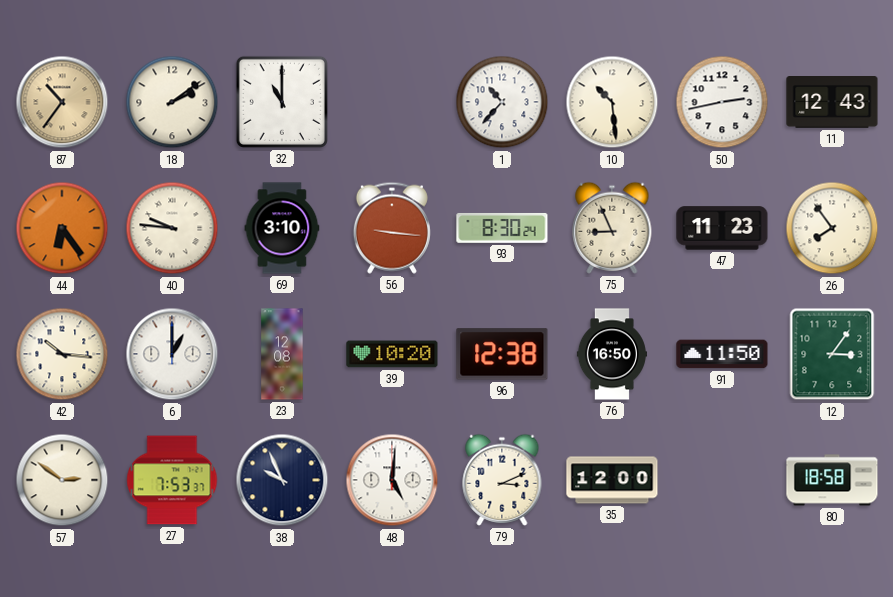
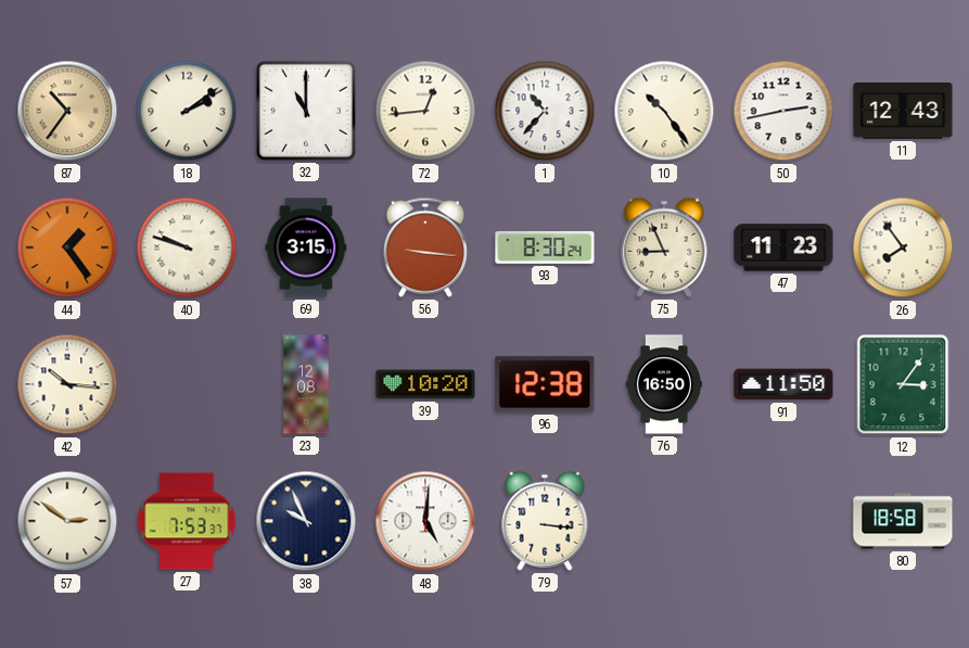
72: none -> 12:44
10: 10:29 -> 10:24
44: 6:24 -> 1:24
40: 9:46 -> 9:48
69: 3:10 -> 3:15
6: 1:00 -> none
79: 3:11 -> 3:16
35: 12:00 -> none
